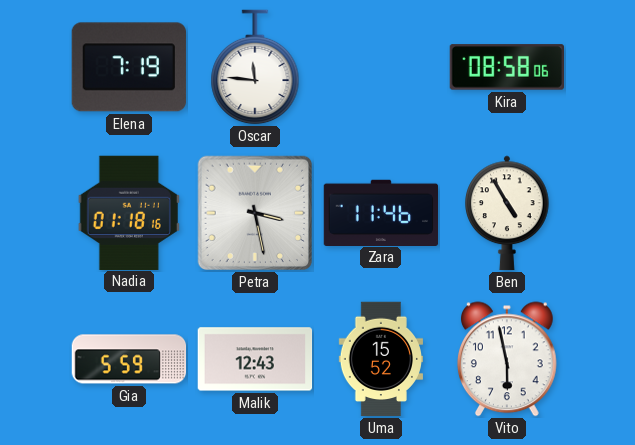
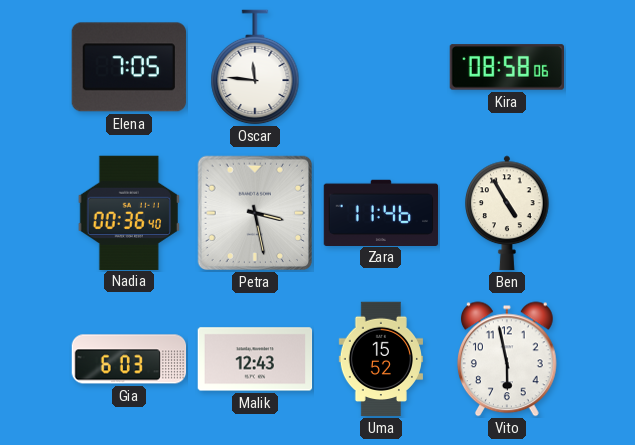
Elena: 7:19 -> 7:05
Nadia: 01:18 -> 00:36
Gia: 5:59 -> 6:03
